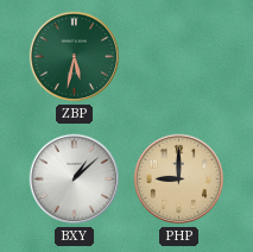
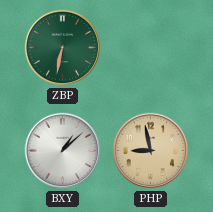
ZBP: 5:32 -> 6:32
PHP: 9:00 -> 8:58
